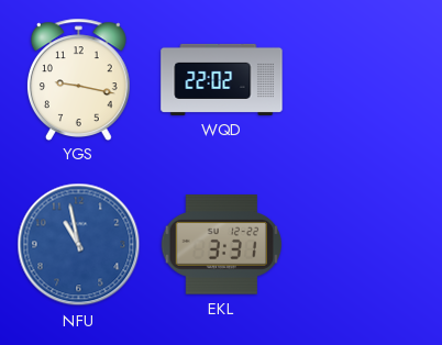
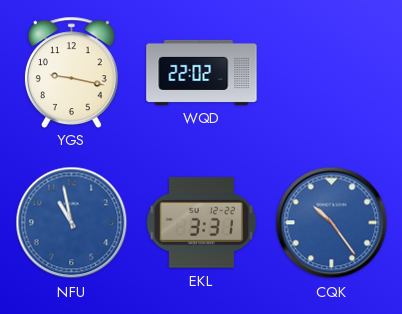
CQK: none -> 10:24
